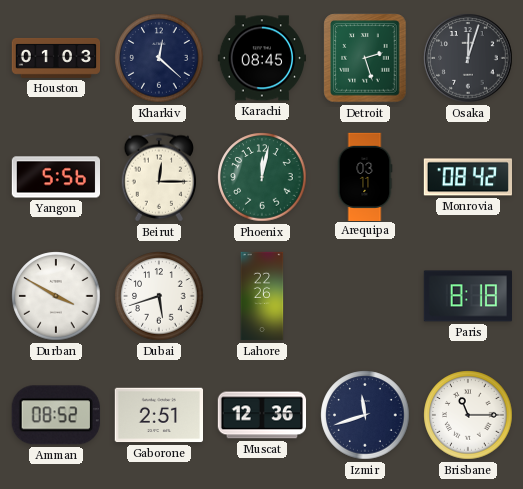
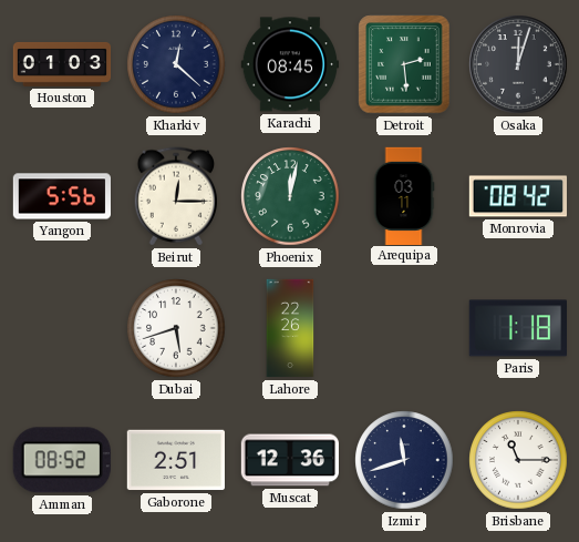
Detroit: 2:27 -> 2:29
Durban: 3:50 -> none
Paris: 8:18 -> 1:18
